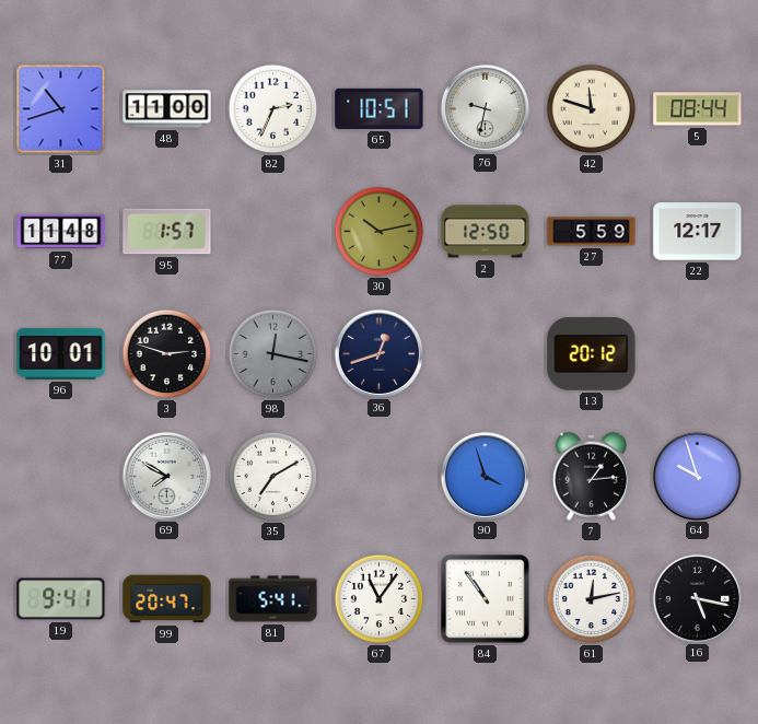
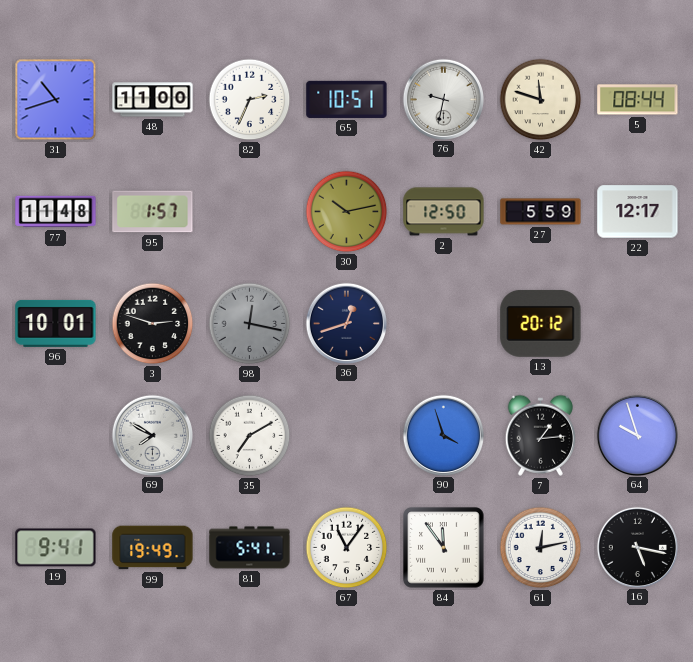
99: 20:47 -> 19:49
84: 10:54 -> 11:54
